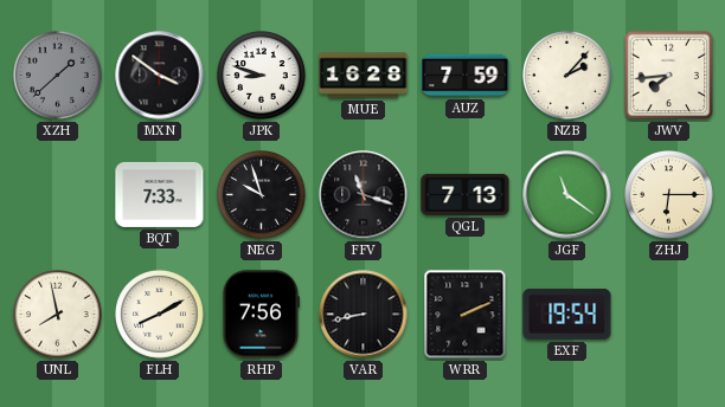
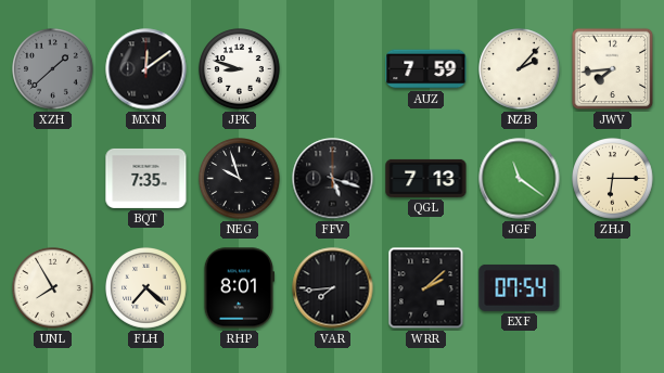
MXN: 3:51 -> 12:09
MUE: 16:28 -> none
BQT: 7:33 -> 7:35
FFV: 11:18 -> 5:18
UNL: 7:58 -> 7:55
FLH: 8:10 -> 7:22
RHP: 7:56 -> 8:01
VAR: 8:43 -> 7:44
WRR: 2:11 -> 2:08
EXF: 19:54 -> 07:54
